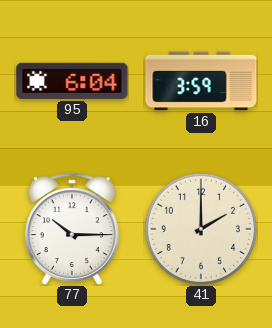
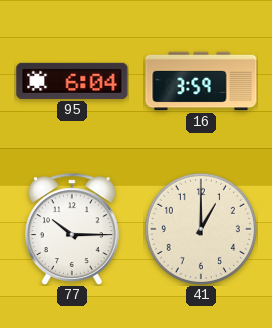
41: 2:00 -> 1:00
